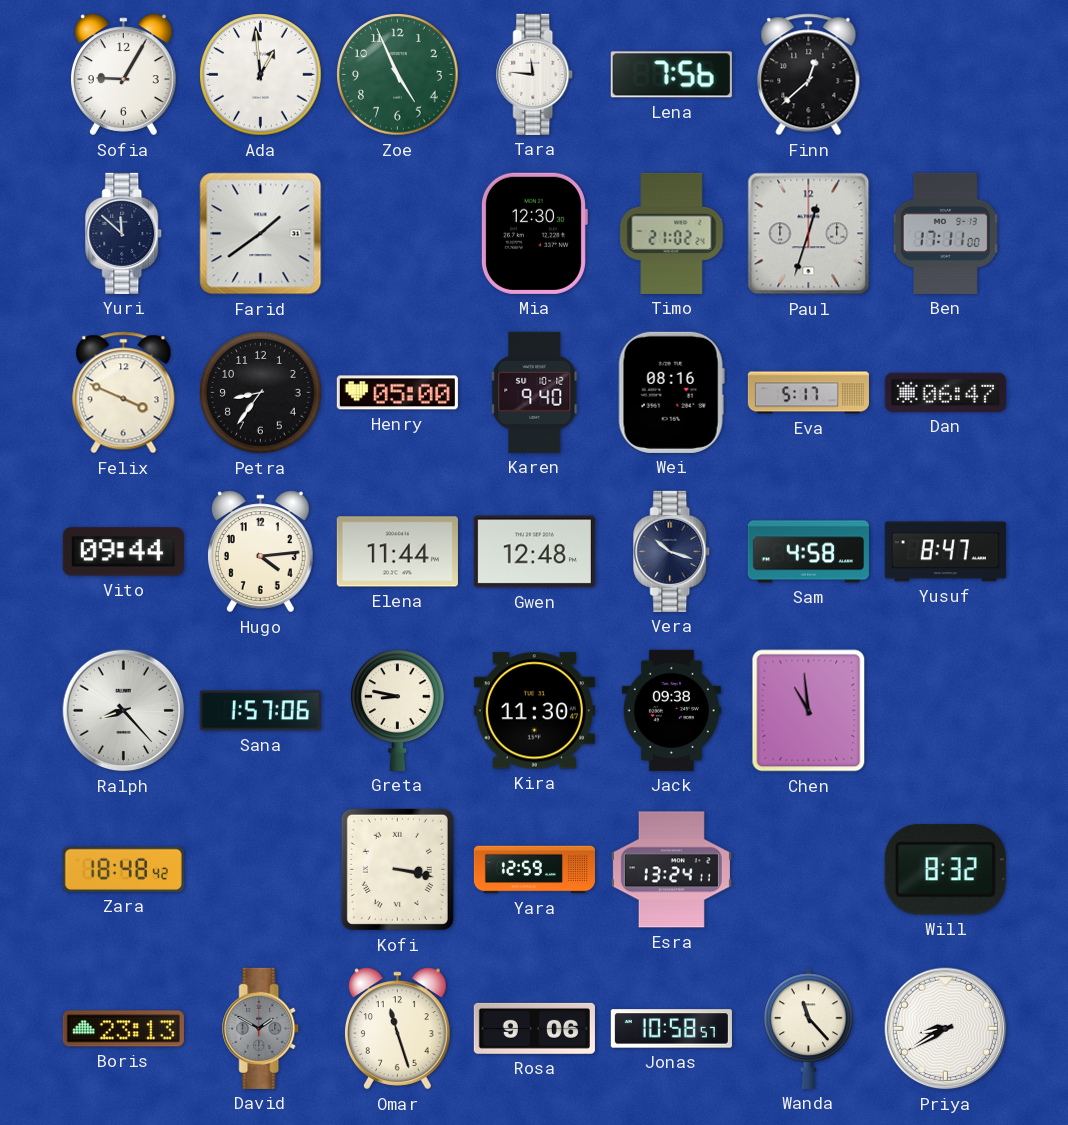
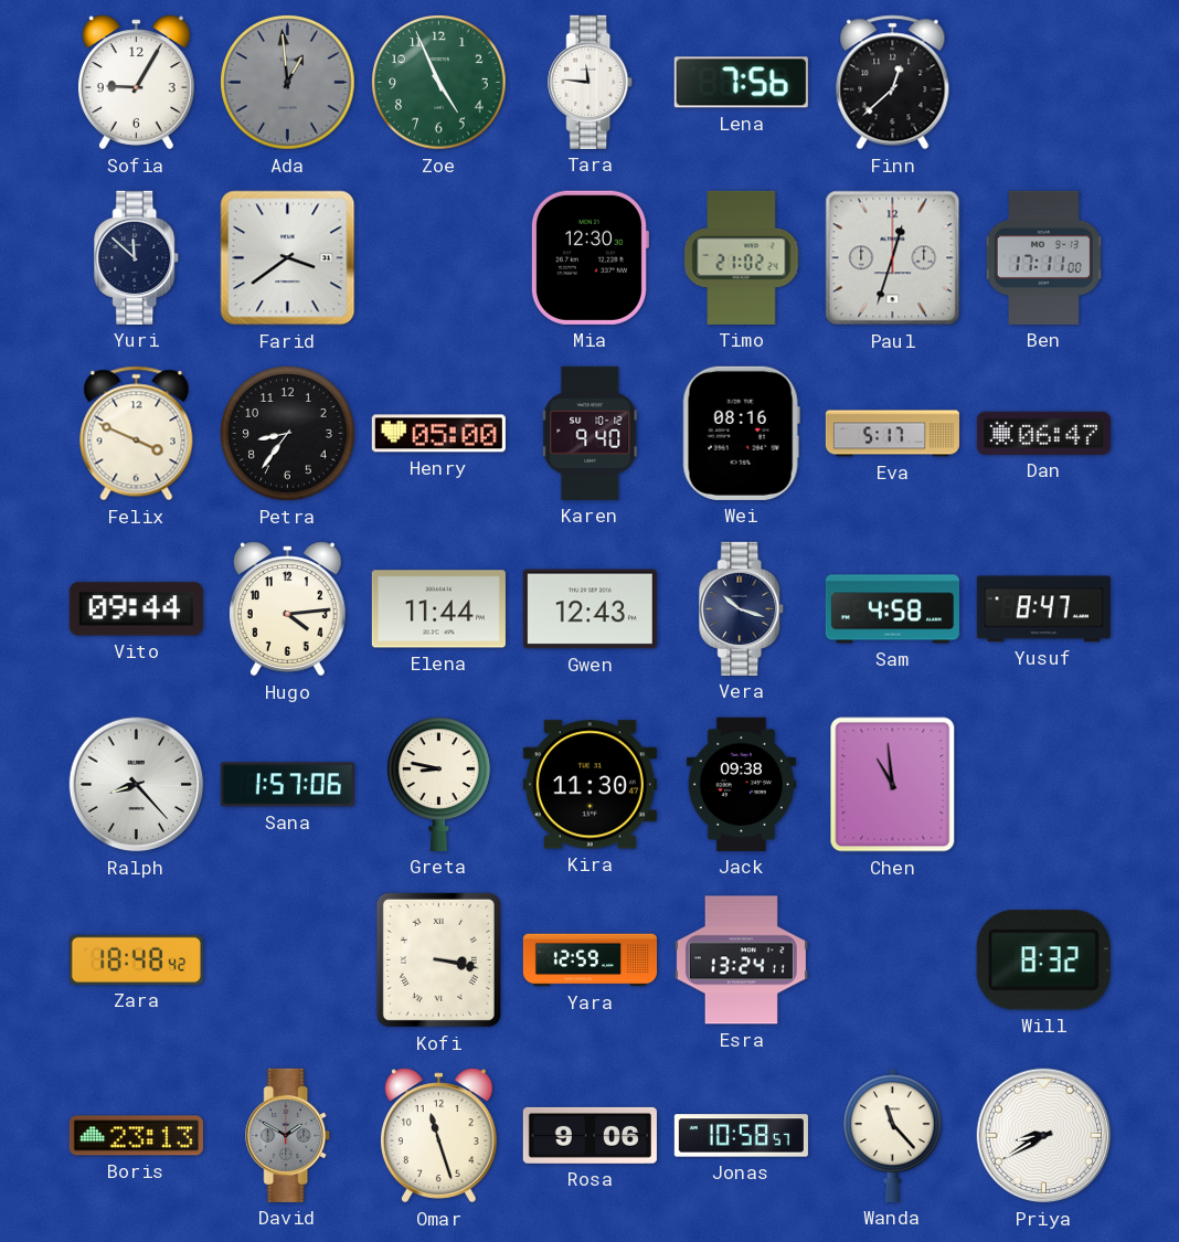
Ada dial: white -> grey
Farid: 1:39 -> 3:39
Gwen: 12:48 -> 12:43
